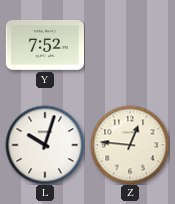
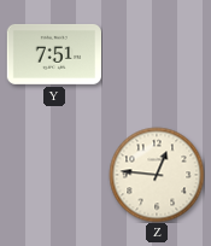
Y: 7:52 -> 7:51
L: 10:03 -> none
